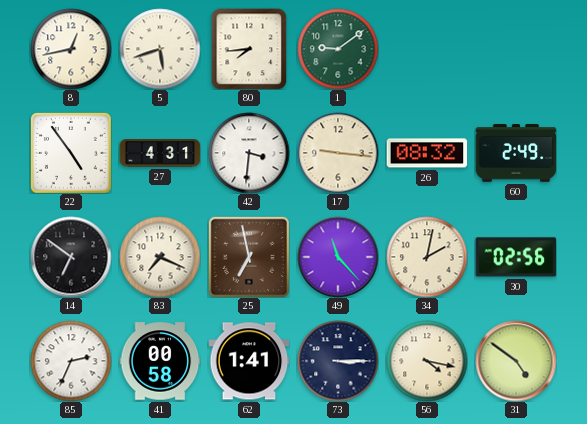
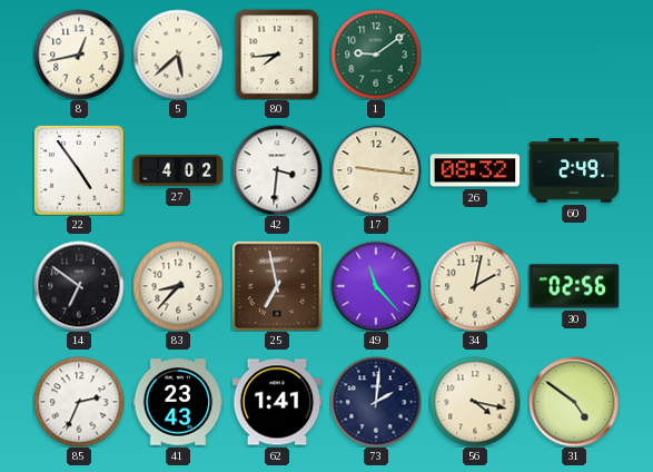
5: 5:42 -> 5:38
27: 4:31 -> 4:02
83: 7:19 -> 8:37
41: 00:58 -> 23:43
73: 3:15 -> 2:01
